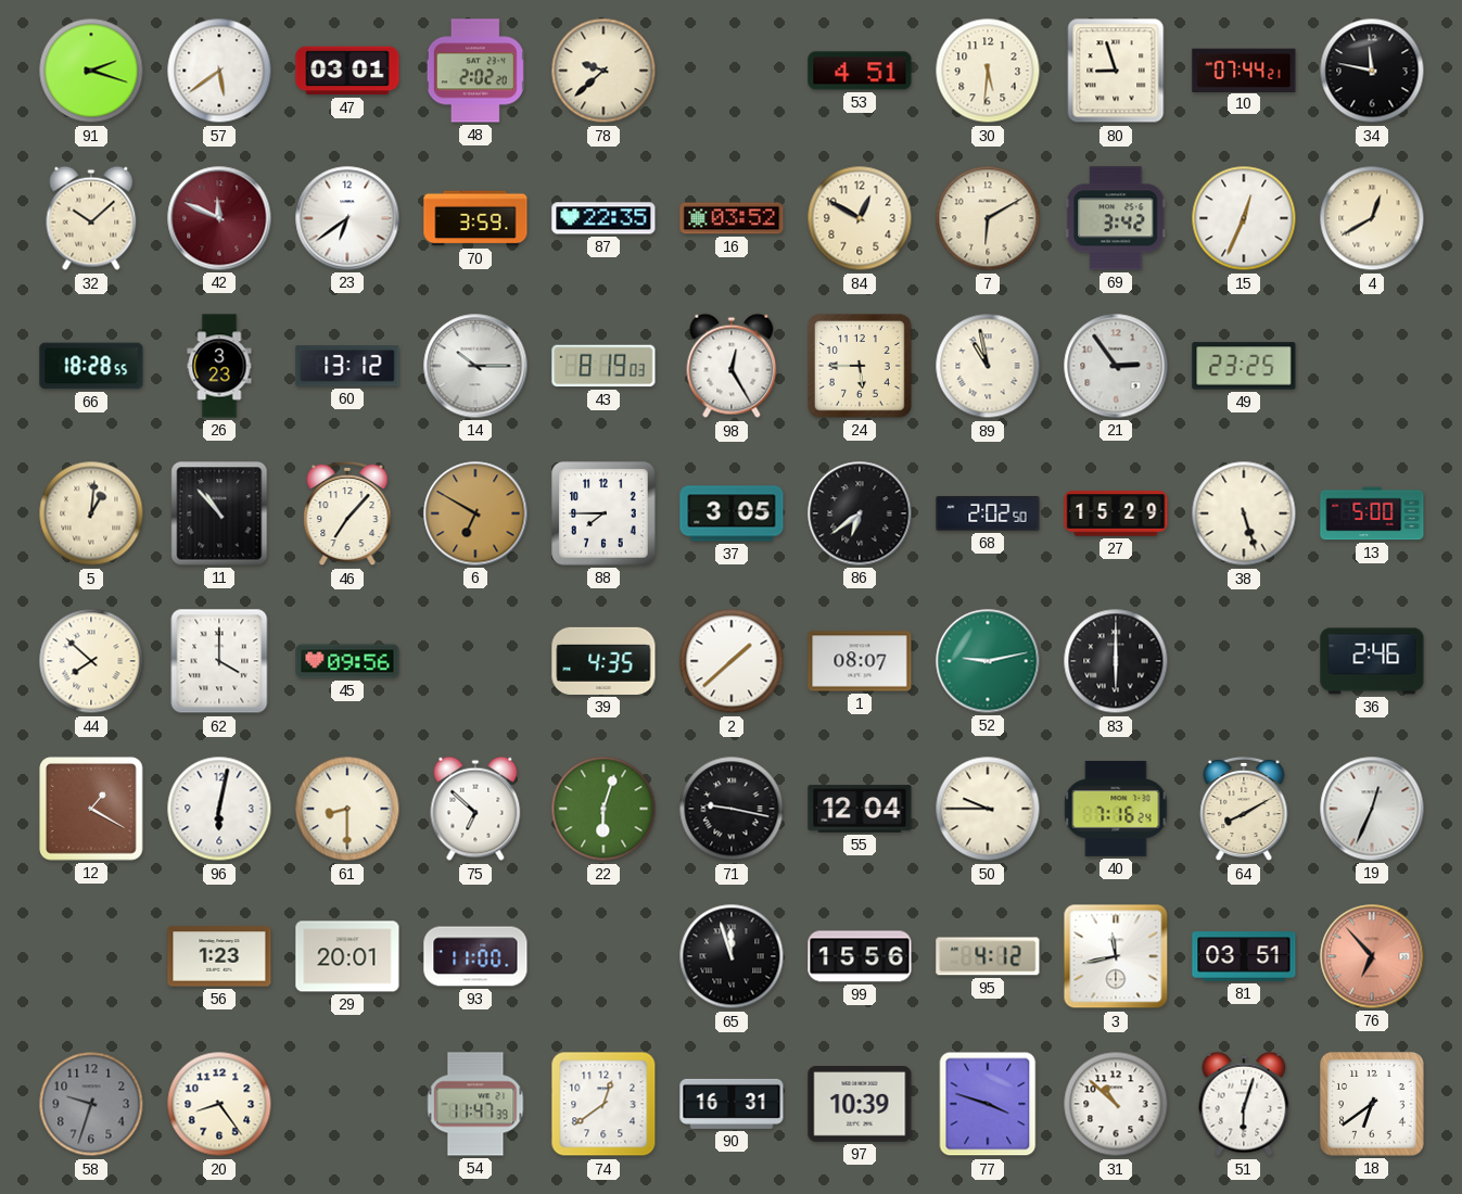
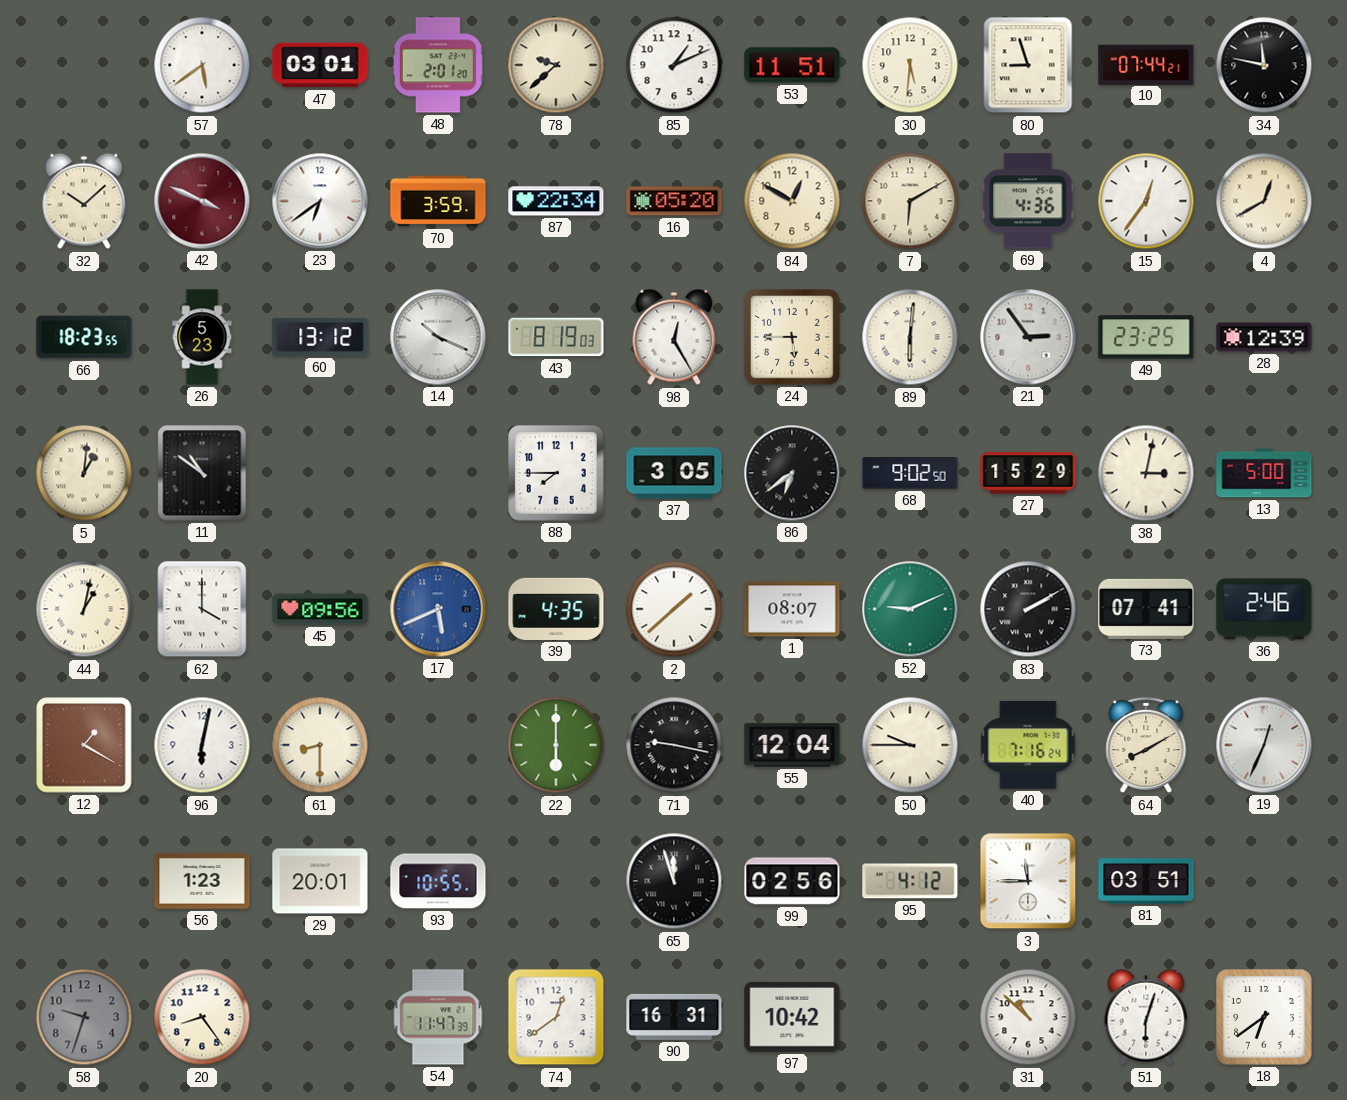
91: 2:18 -> none
48: 2:02 -> 2:01
85: none -> 1:11
53: 4:51 -> 11:51
42: 11:49 -> 3:49
87: 22:35 -> 22:34
16: 03:52 -> 05:20
69: 3:42 -> 4:36
15: 12:34 -> 12:36
66: 18:28 -> 18:23
26: 3:23 -> 5:23
14: 10:15 -> 10:19
89: 10:58 -> 6:01
28: none -> 12:39
11: 10:53 -> 10:51
46: 7:07 -> none
6: 6:50 -> none
68: 2:02 -> 9:02
38: 5:27 -> 3:02
44: 7:52 -> 1:02
17: none -> 5:41
52: 9:13 -> 9:11
83: 6:00 -> 2:10
73: none -> 07:41
75: 6:52 -> none
22: 6:03 -> 6:00
93: 11:00 -> 10:55
99: 15:56 -> 02:56
3: 11:43 -> 11:45
76: 6:53 -> none
97: 10:39 -> 10:42
77: 3:48 -> none
